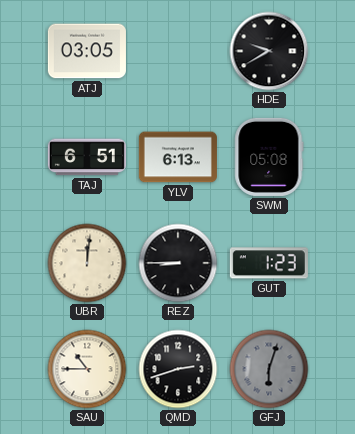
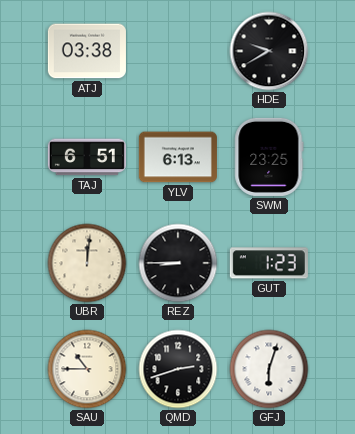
ATJ: 03:05 -> 03:38
SWM: 05:08 -> 23:25
GFJ dial: grey -> white
